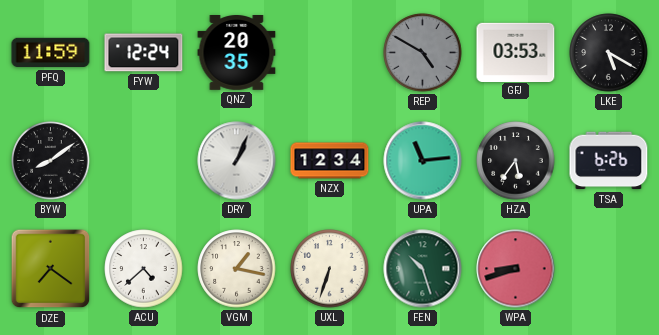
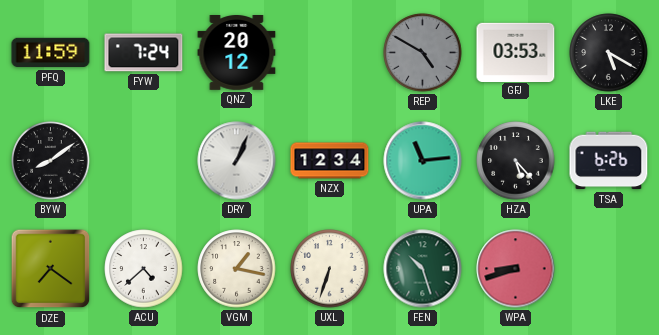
FYW: 12:24 -> 7:24
QNZ: 20:35 -> 20:12
HZA: 5:36 -> 5:23
